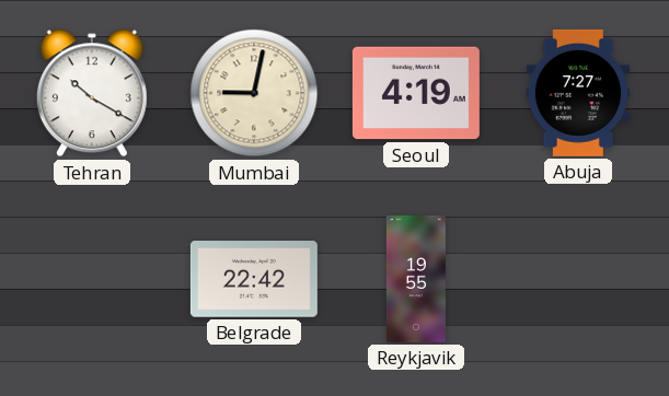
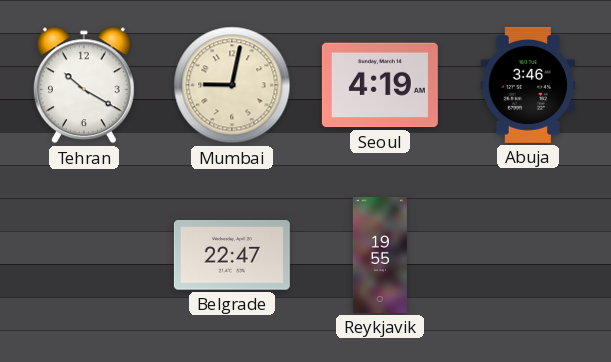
Abuja: 7:27 -> 3:46
Belgrade: 22:42 -> 22:47
